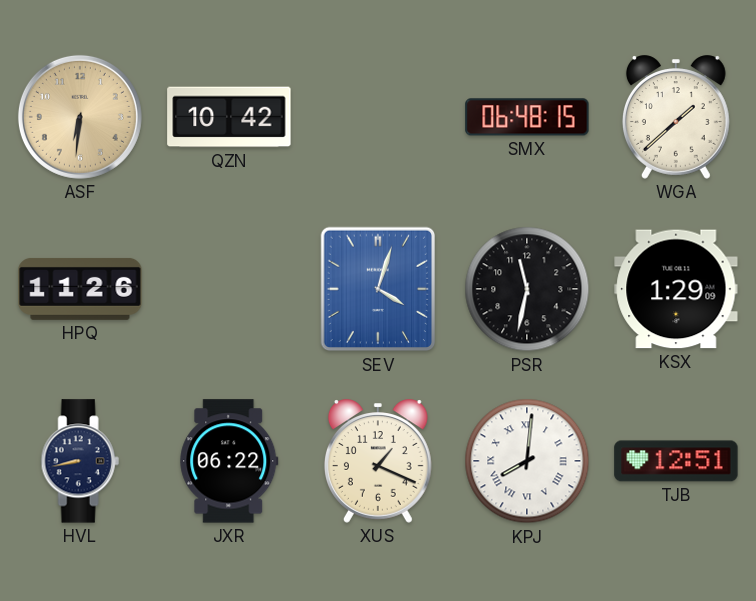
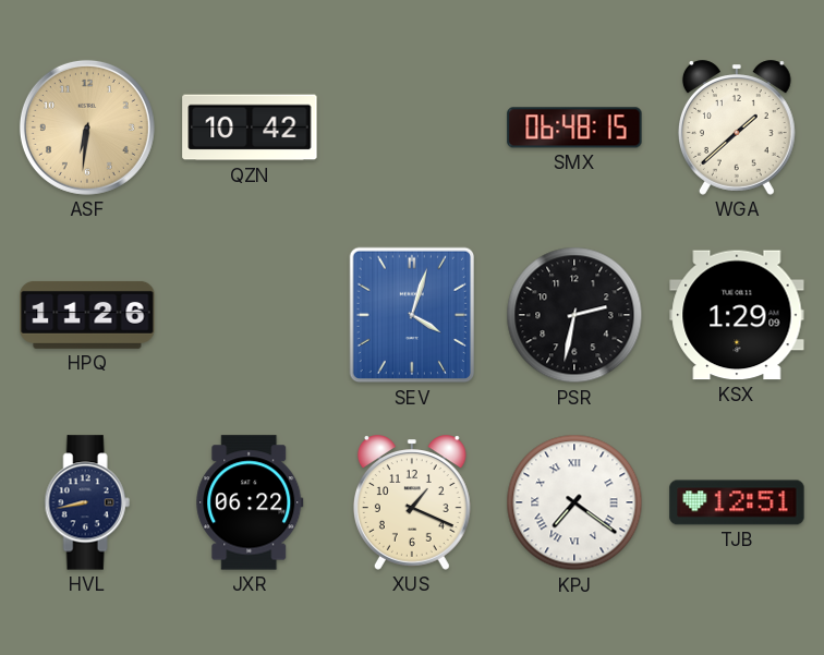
PSR: 11:32 -> 2:32
KPJ: 8:01 -> 7:21
